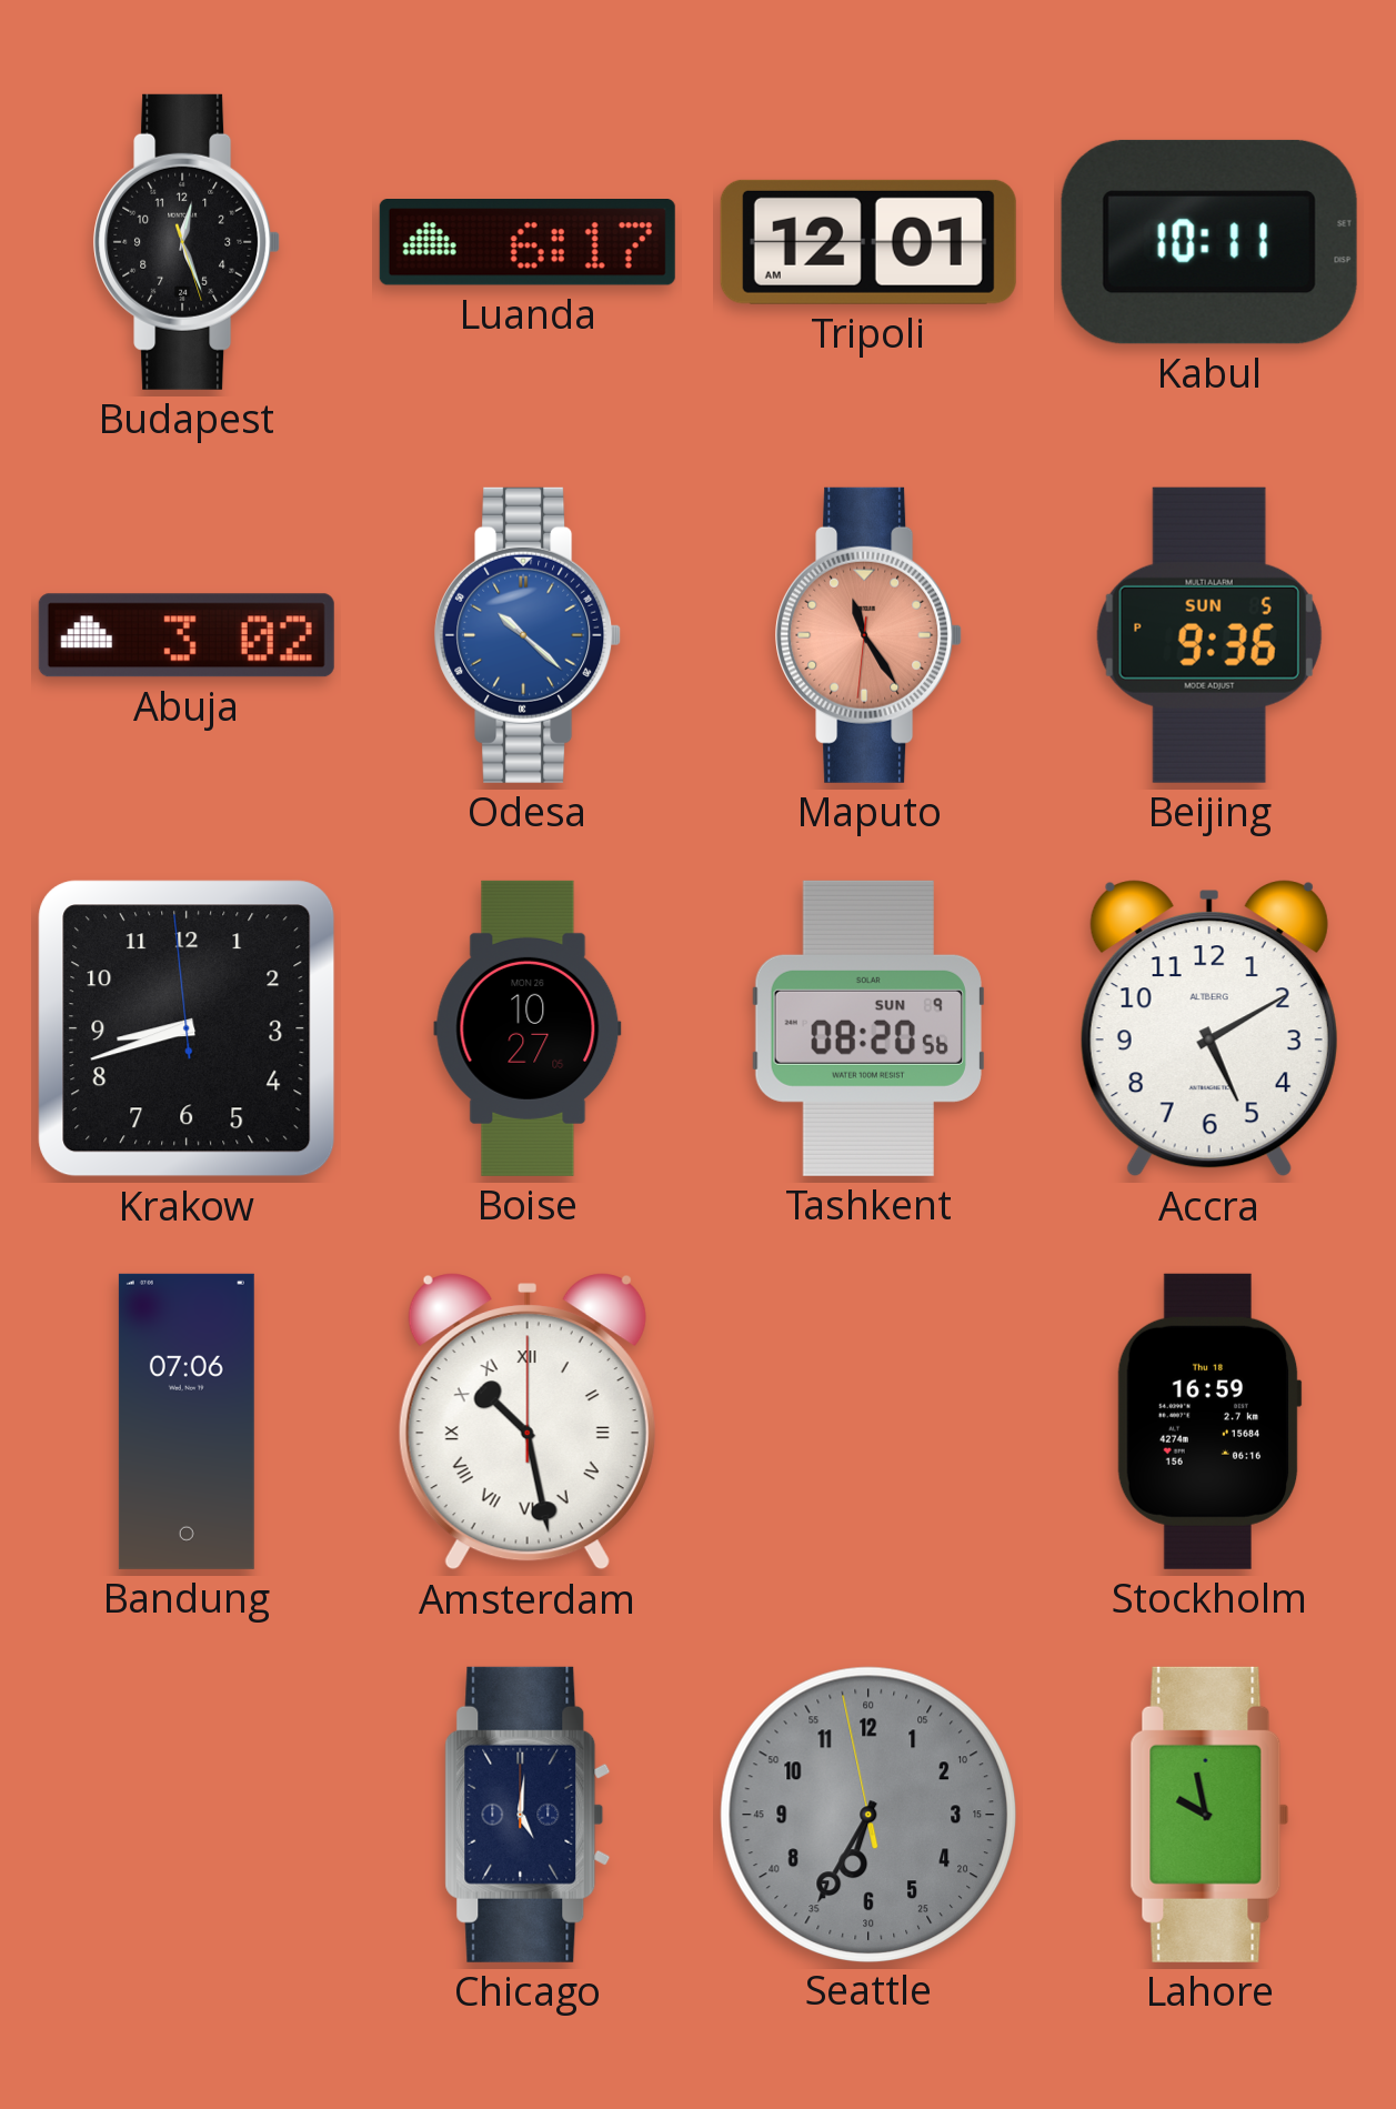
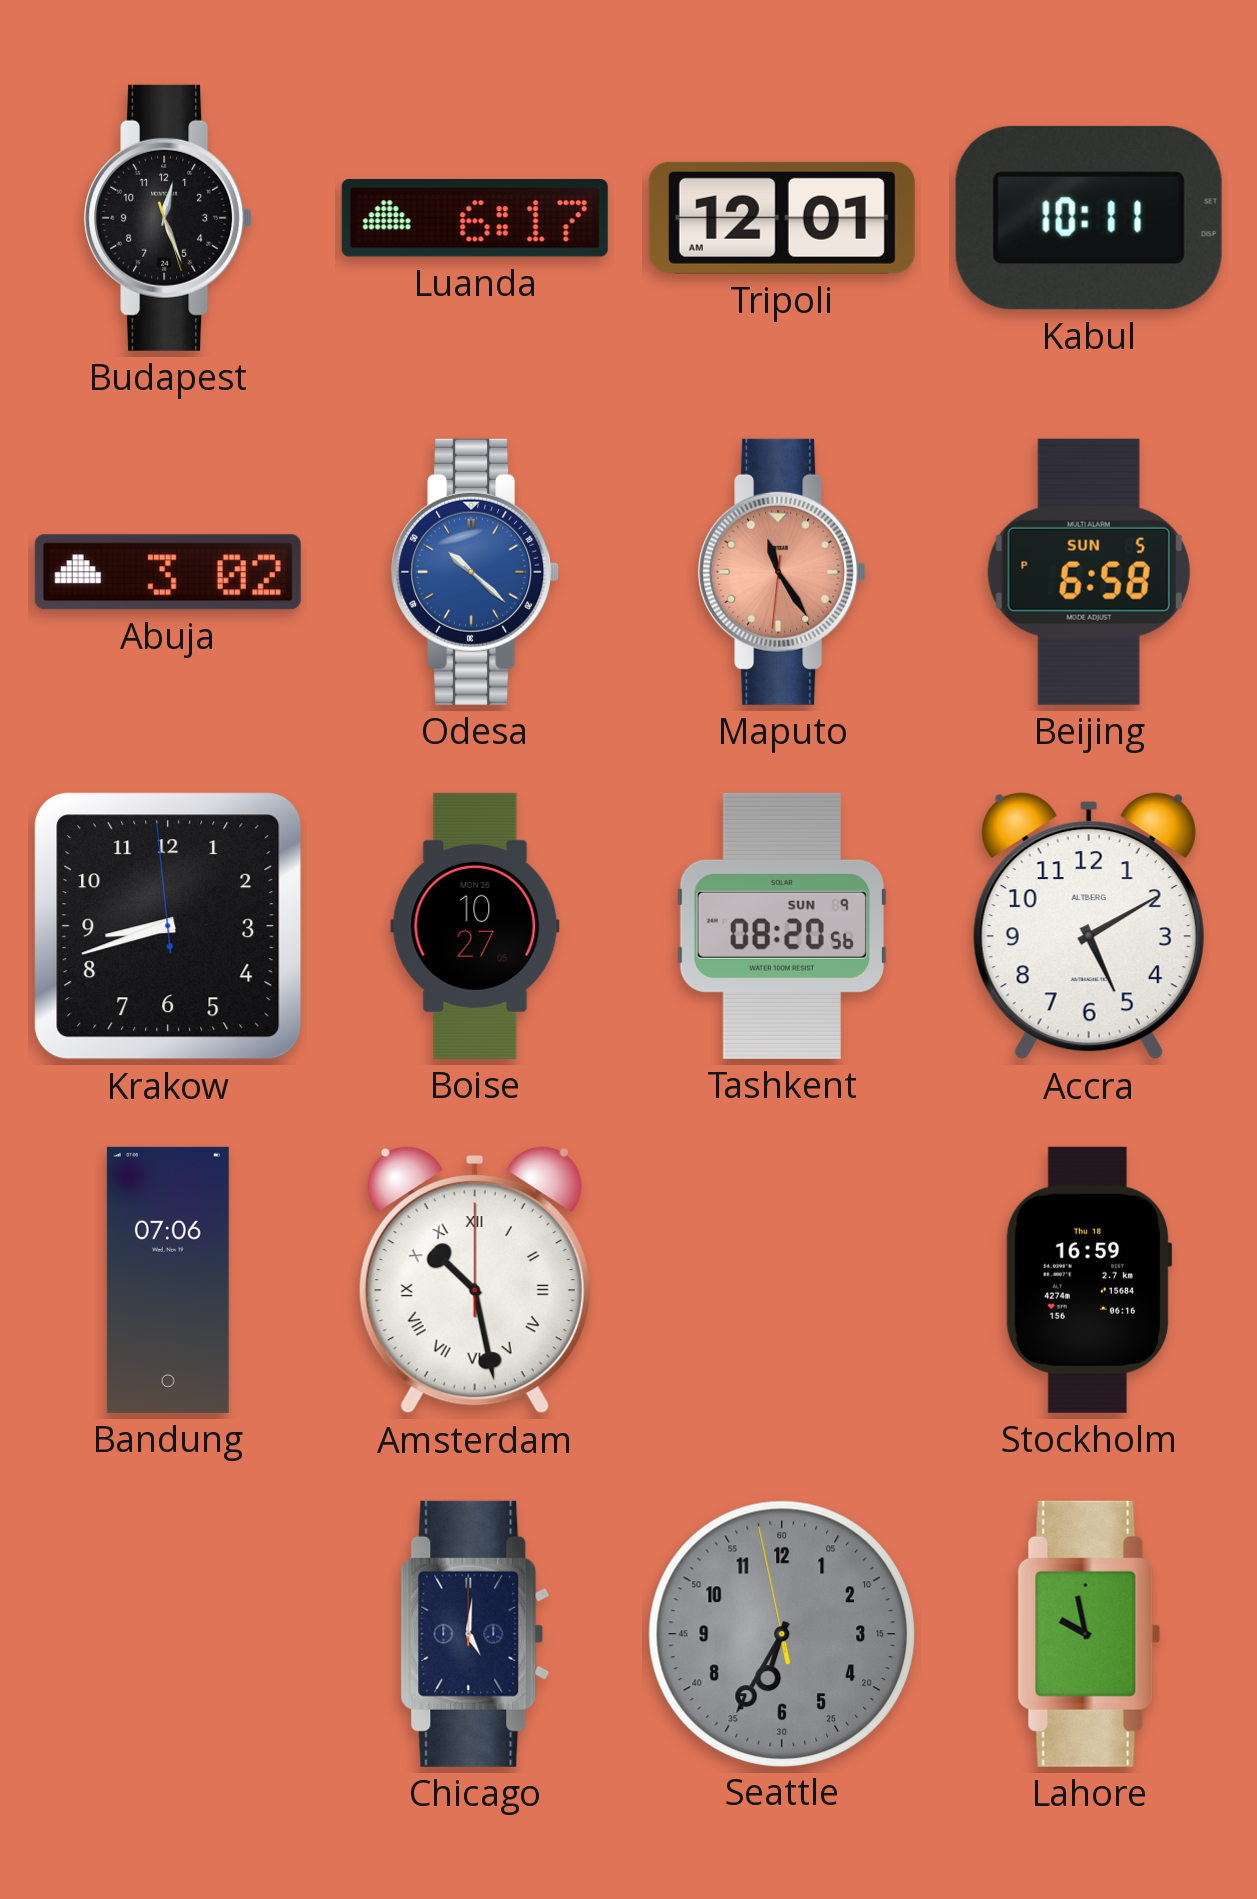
Beijing: 9:36 -> 6:58
